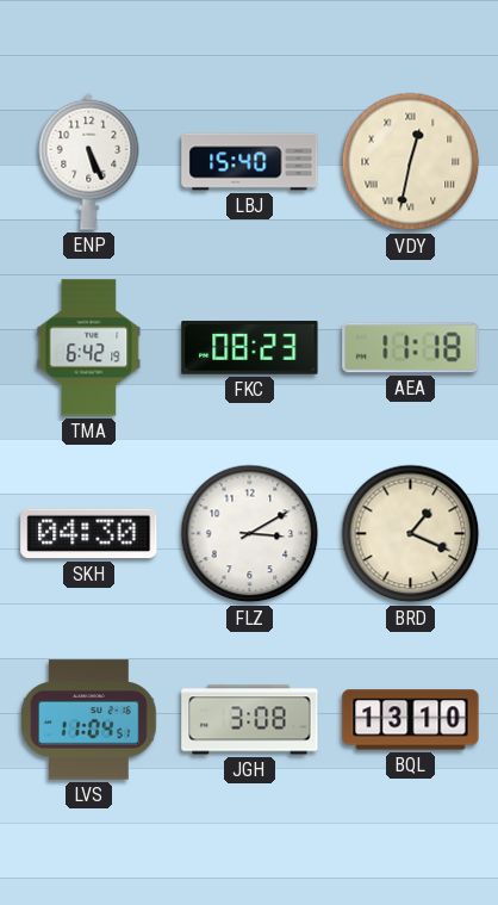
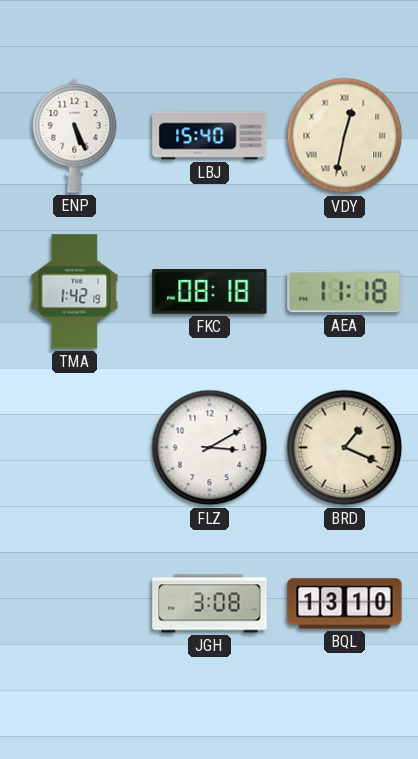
TMA: 6:42 -> 1:42
FKC: 08:23 -> 08:18
SKH: 04:30 -> none
LVS: 11:04 -> none
